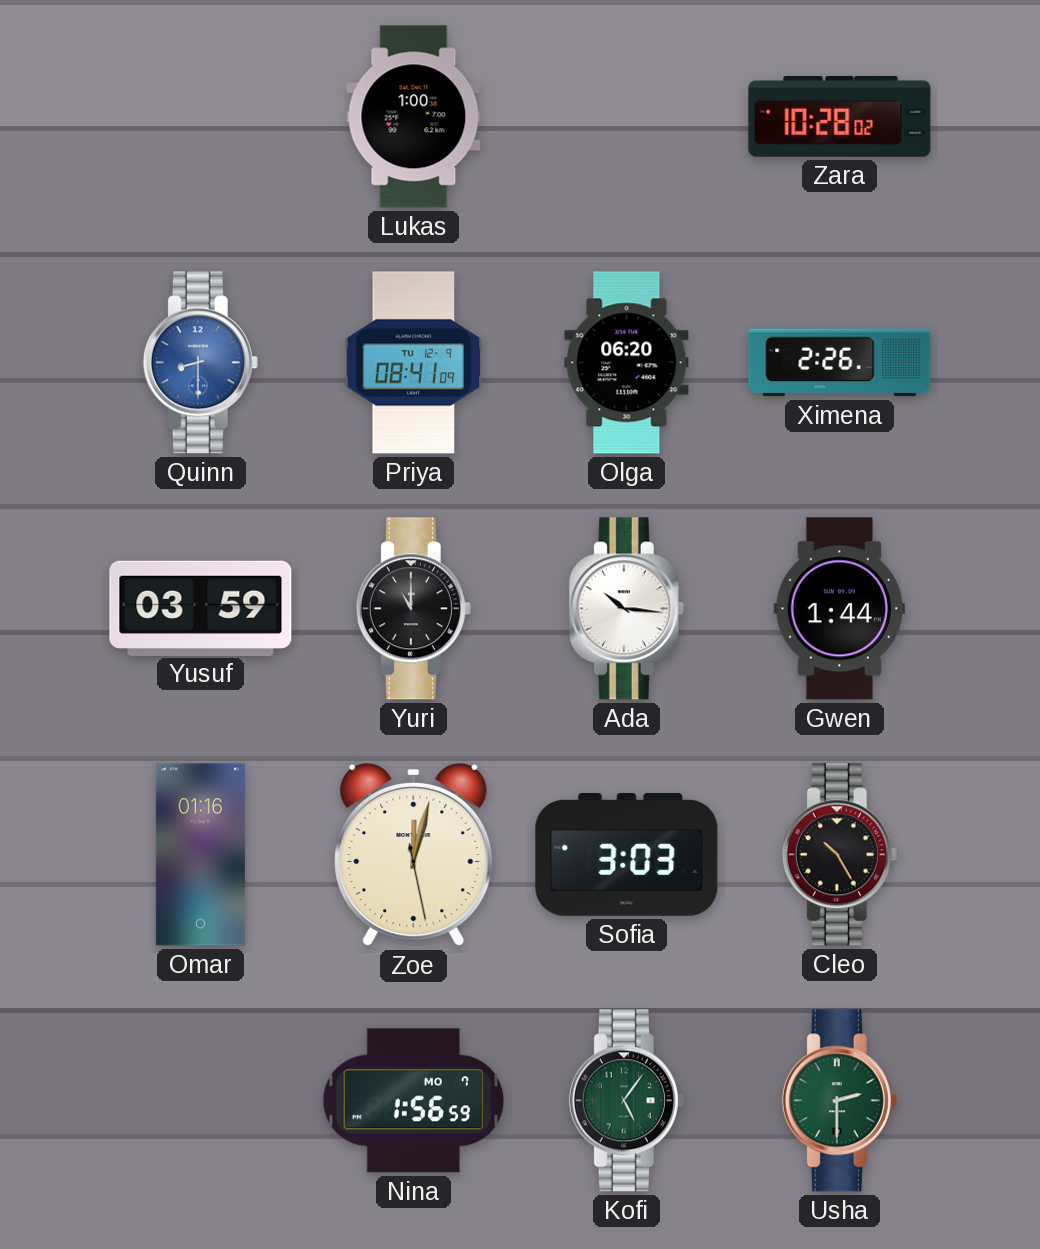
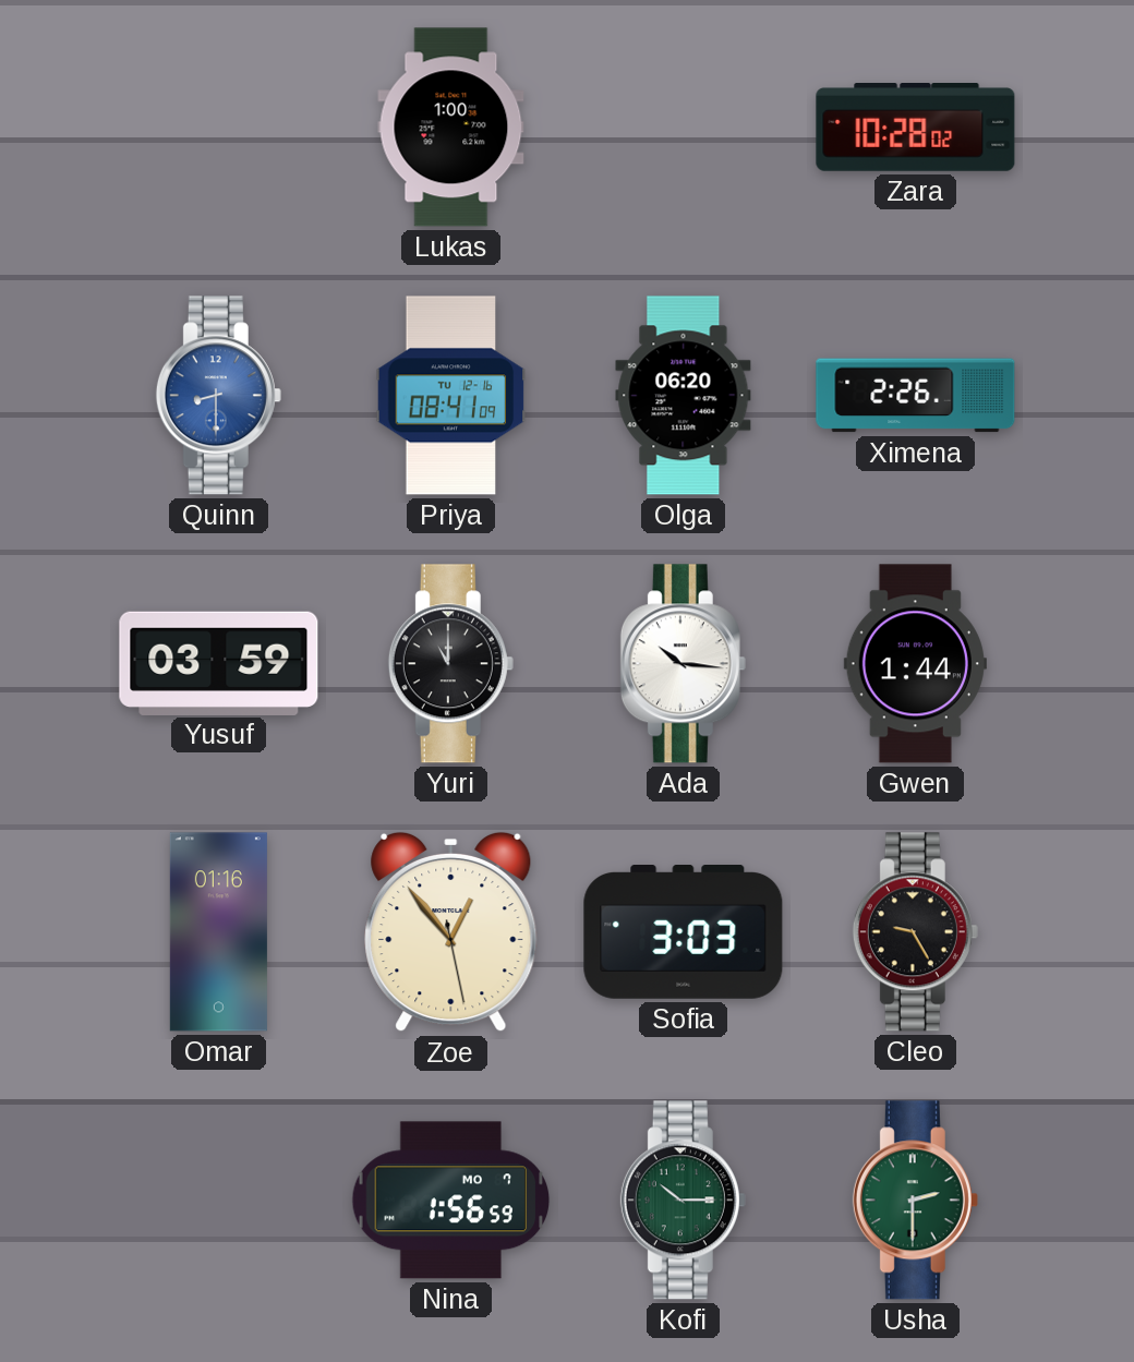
Priya date: TU 12-9 -> TU 12-16
Zoe: 12:02 -> 12:53
Cleo: 10:25 -> 9:25
Kofi: 5:06 -> 10:15
